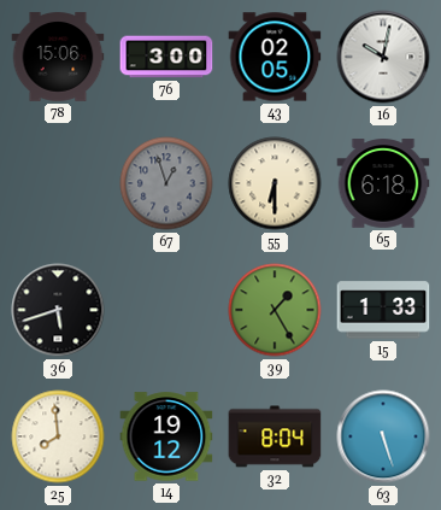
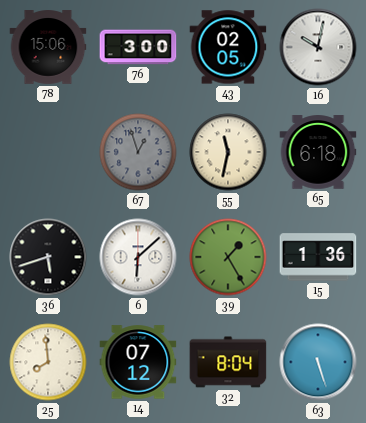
55: 6:30 -> 11:32
6: none -> 6:08
15: 1:33 -> 1:36
14: 19:12 -> 07:12
